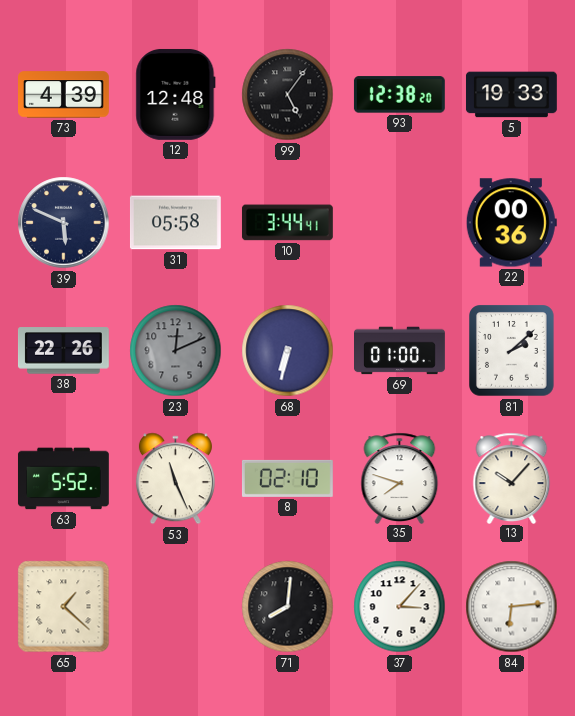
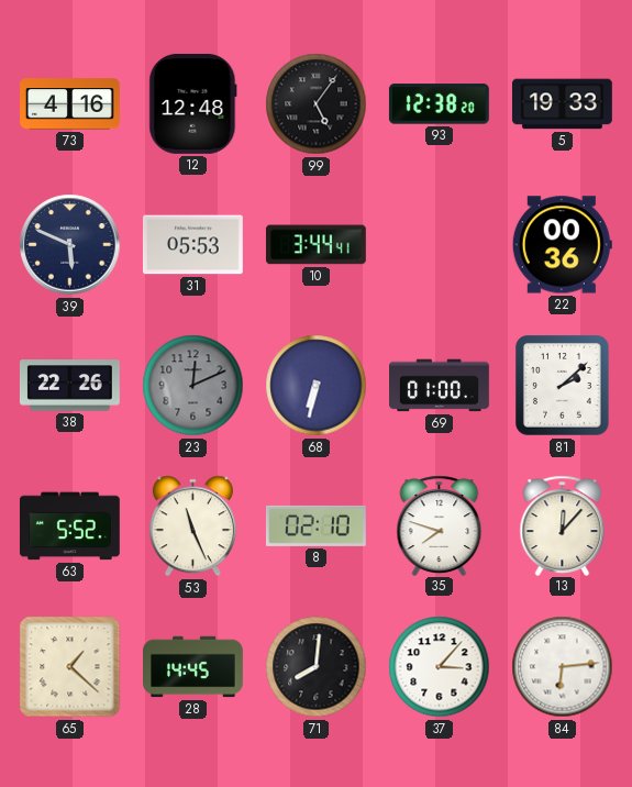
73: 4:39 -> 4:16
31: 05:58 -> 05:53
13: 10:07 -> 12:07
28: none -> 14:45
